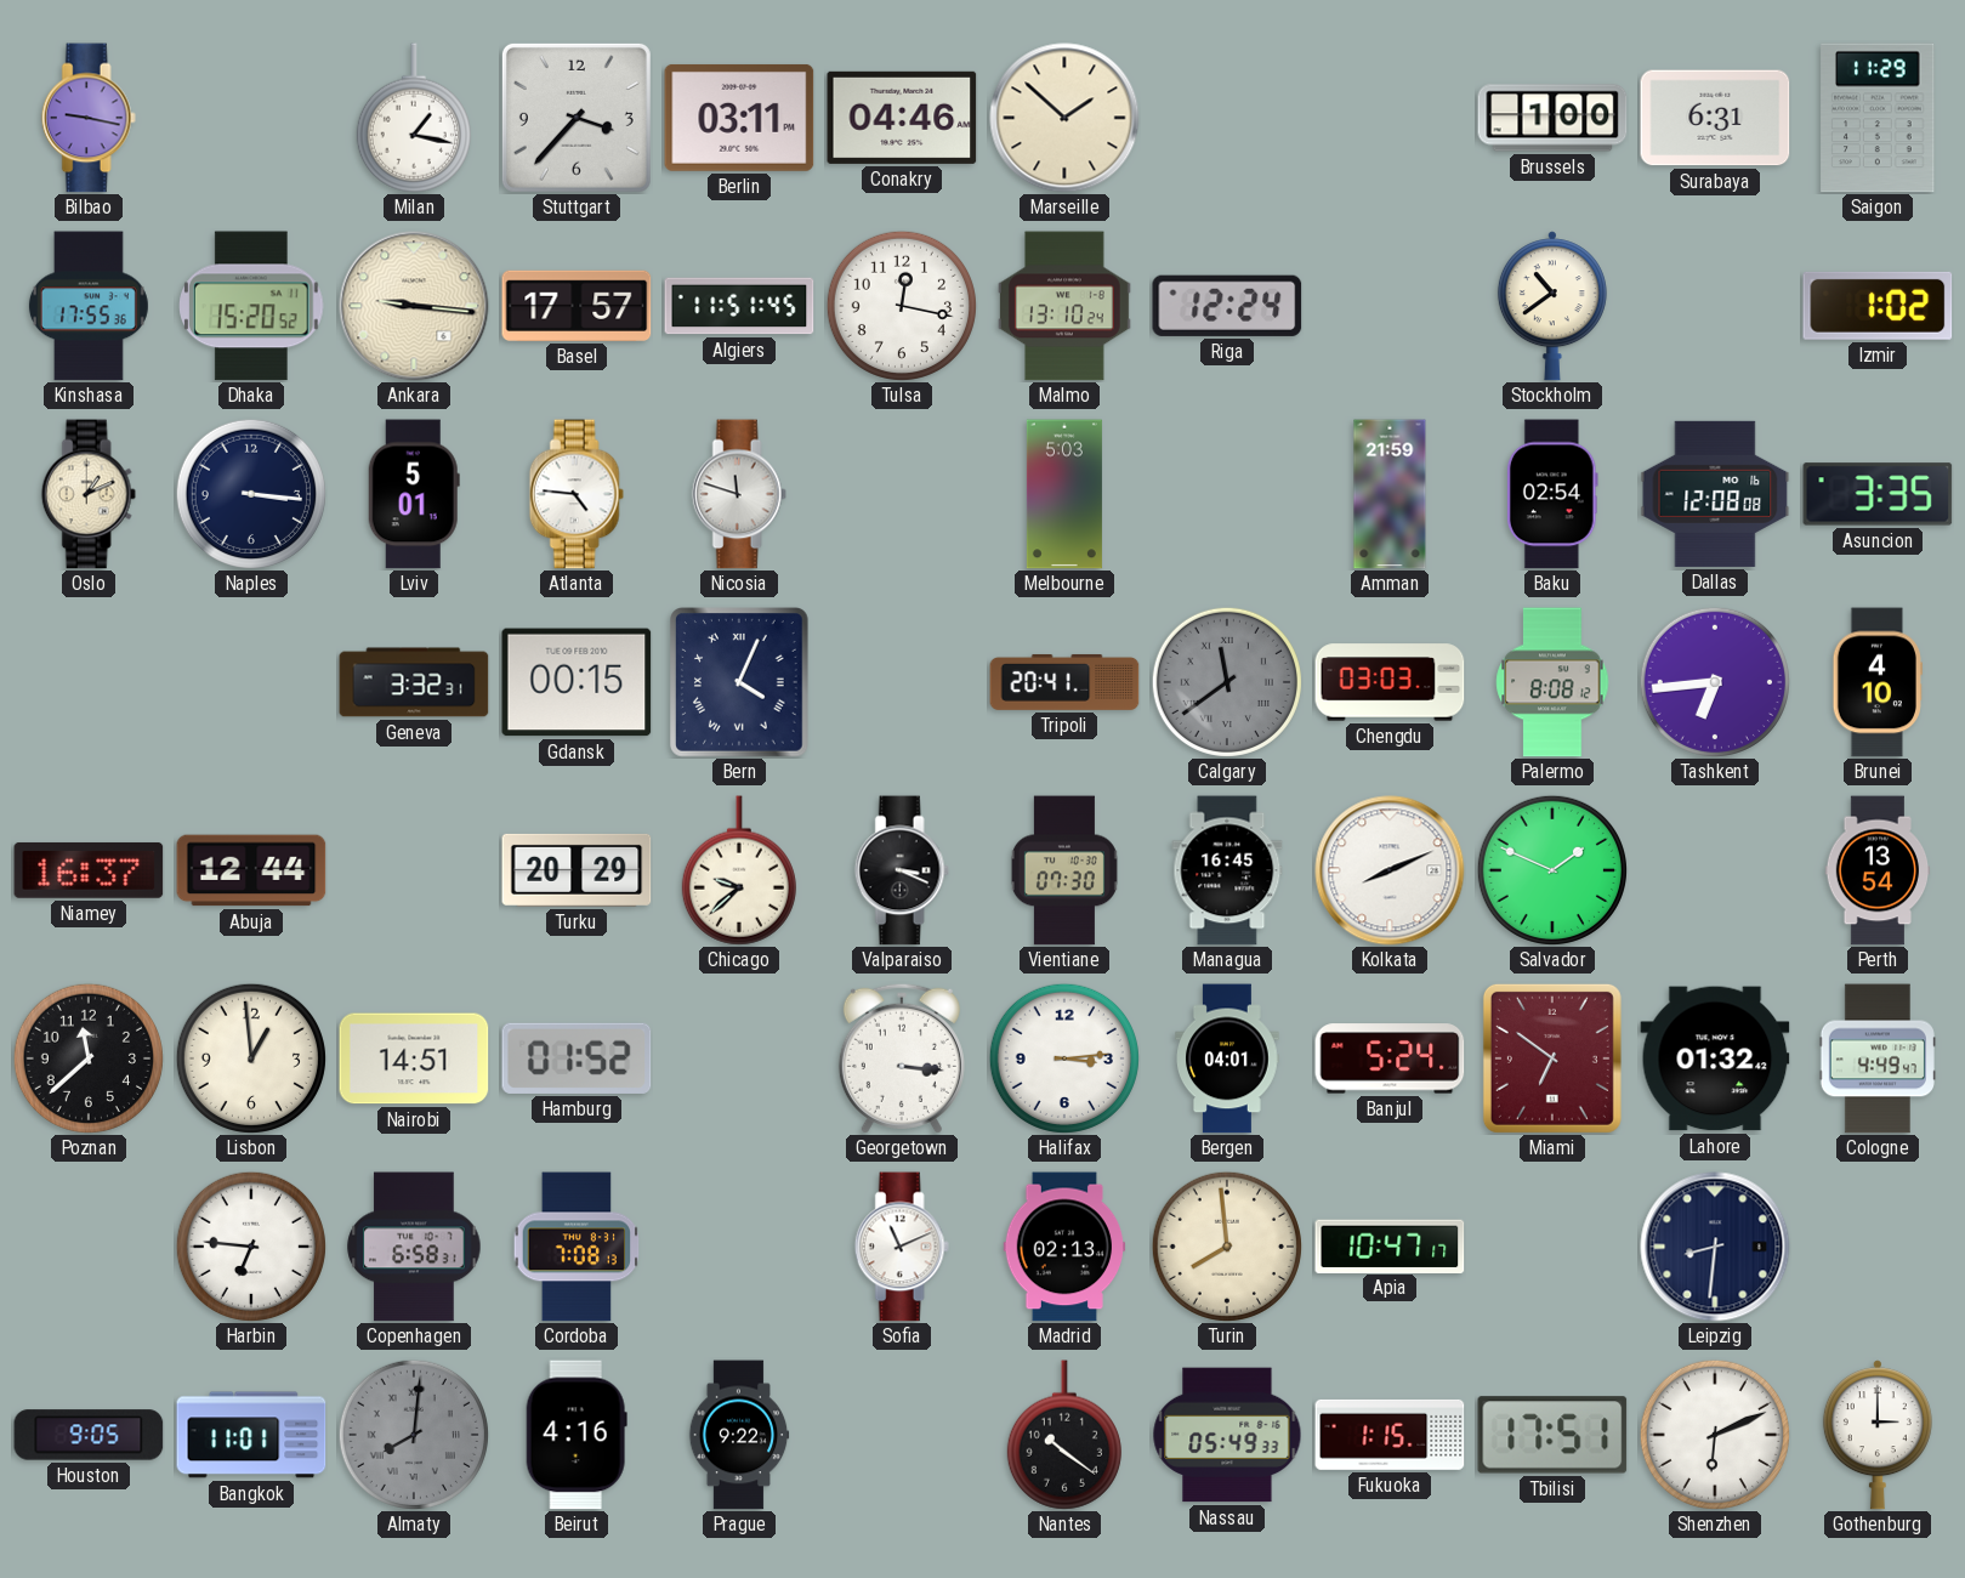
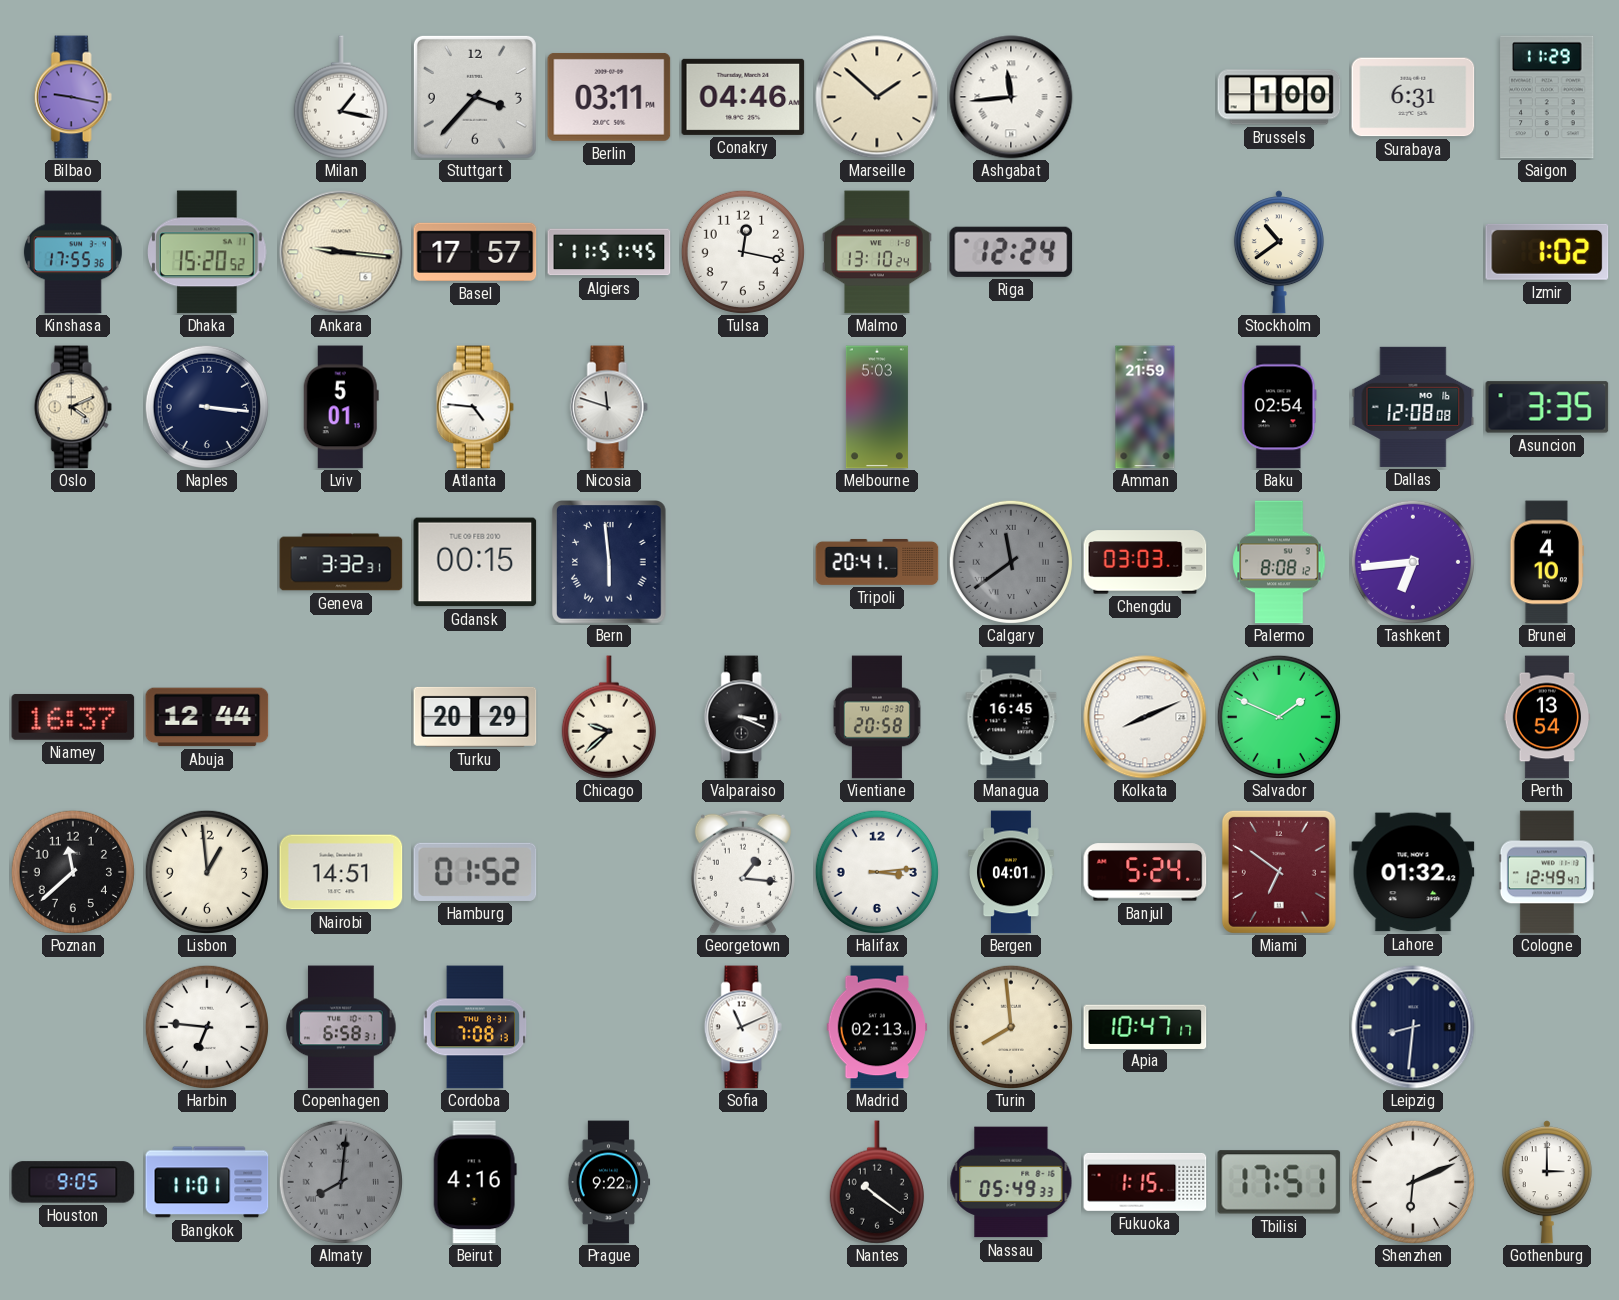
Ashgabat: none -> 11:44
Oslo: 1:11 -> 4:11
Bern: 4:04 -> 5:59
Vientiane: 07:30 -> 20:58
Georgetown: 3:16 -> 1:16
Cologne: 4:49 -> 12:49
